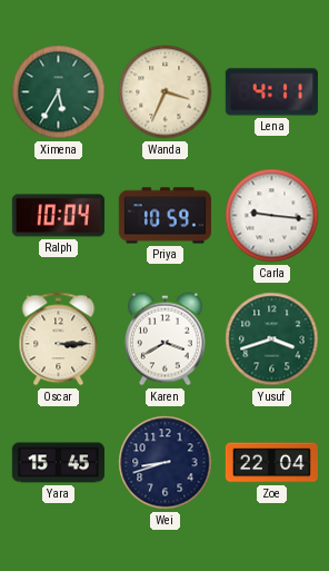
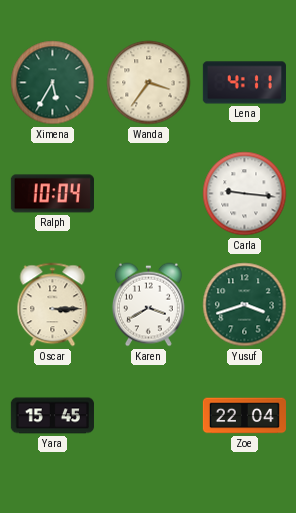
Wanda: 3:34 -> 3:36
Priya: 10:59 -> none
Wei: 8:42 -> none
